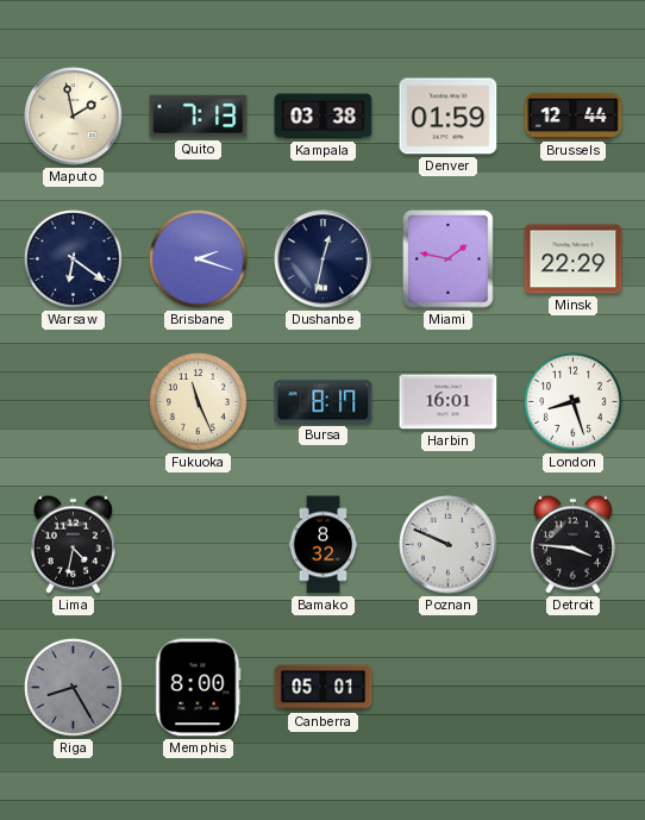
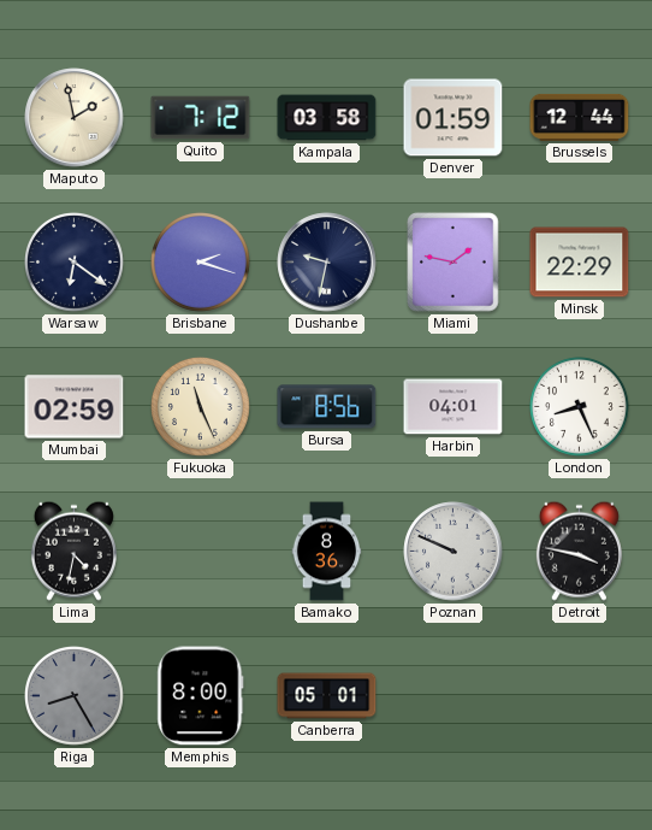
Quito: 7:13 -> 7:12
Kampala: 03:38 -> 03:58
Dushanbe: 12:32 -> 9:32
Mumbai: none -> 02:59
Bursa: 8:17 -> 8:56
Harbin: 16:01 -> 04:01
London: 8:27 -> 8:26
Bamako: 8:32 -> 8:36
Detroit: 3:46 -> 3:47
